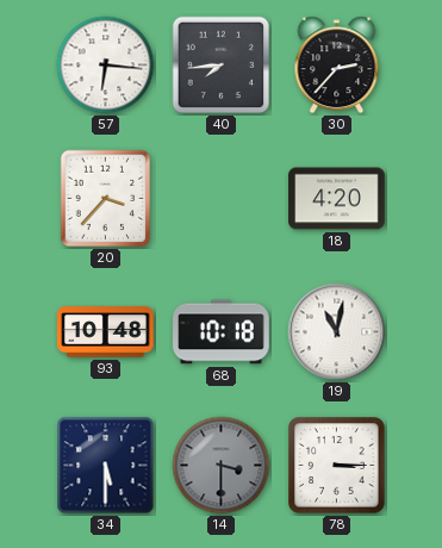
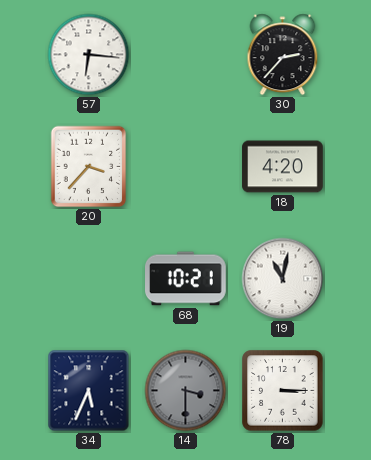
40: 7:44 -> none
93: 10:48 -> none
68: 10:18 -> 10:21
34: 5:30 -> 5:34
